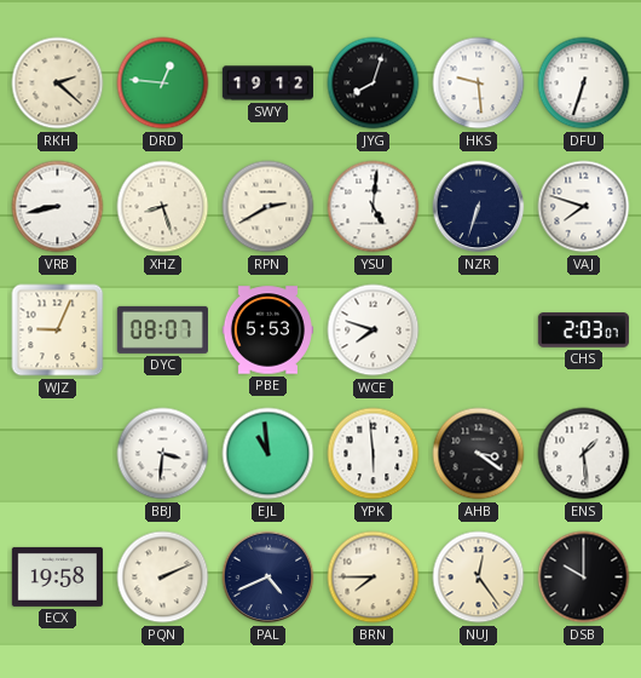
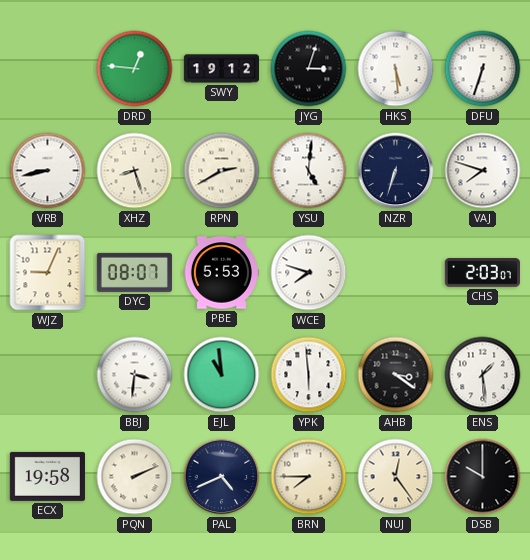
RKH: 2:22 -> none
JYG: 8:03 -> 3:03
HKS: 9:29 -> 5:29
